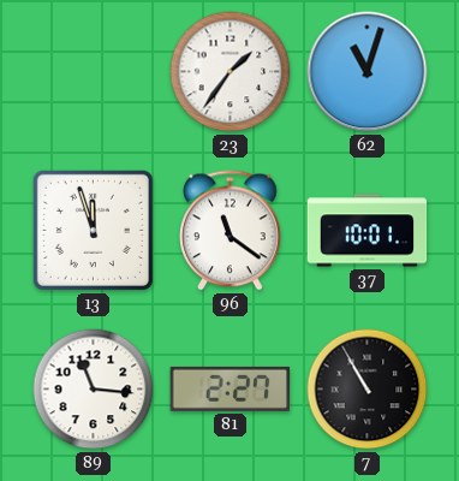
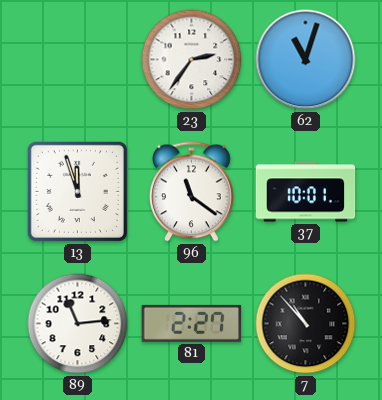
23: 1:36 -> 2:36
89: 11:16 -> 11:14
7: 10:55 -> 10:53
